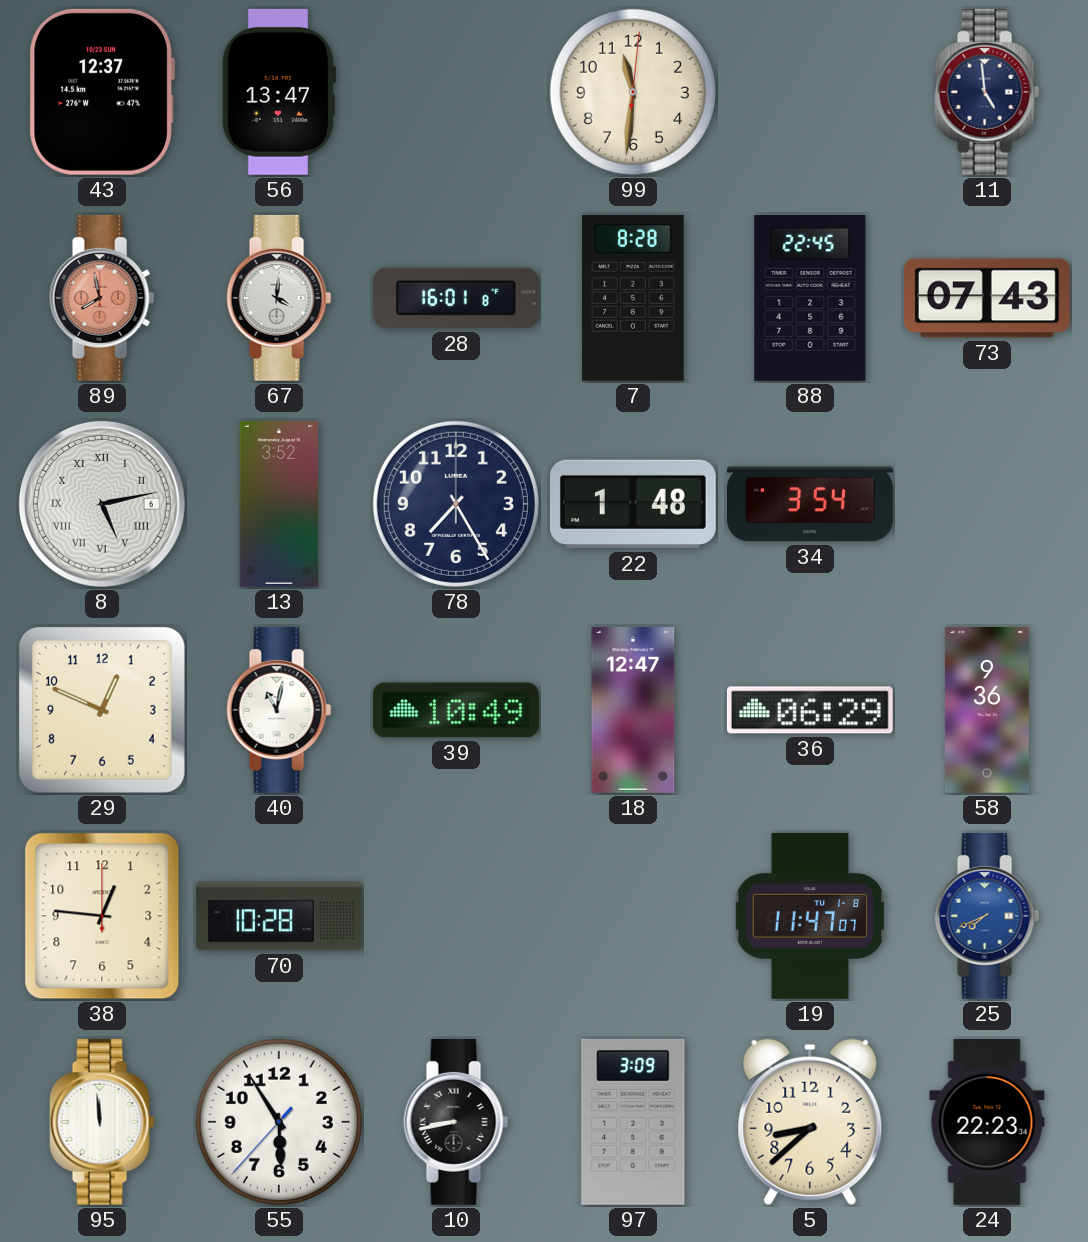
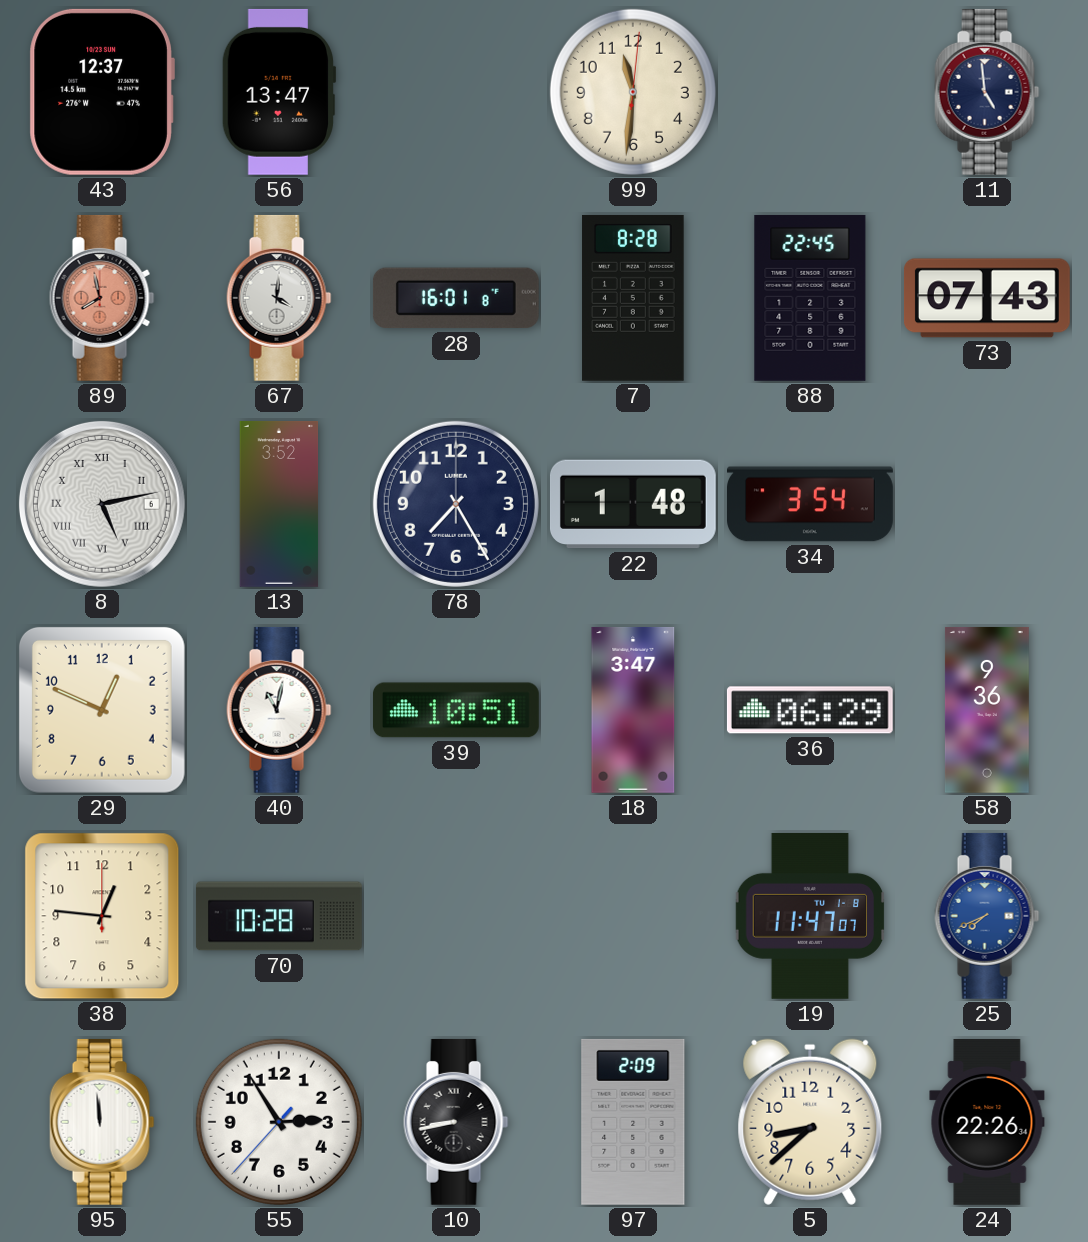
39: 10:49 -> 10:51
18: 12:47 -> 3:47
55: 5:54 -> 2:54
97: 3:09 -> 2:09
24: 22:23 -> 22:26
